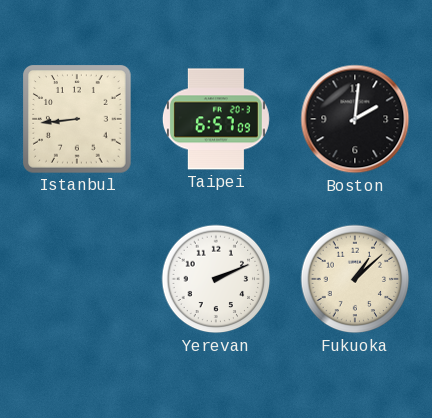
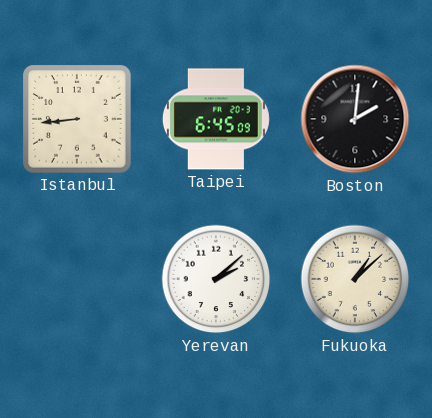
Taipei: 6:57 -> 6:45
Yerevan: 2:11 -> 2:08
